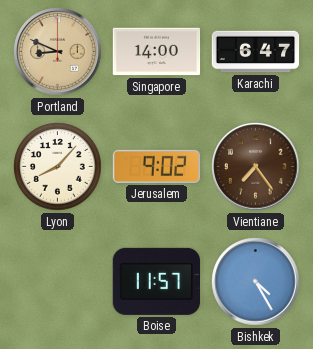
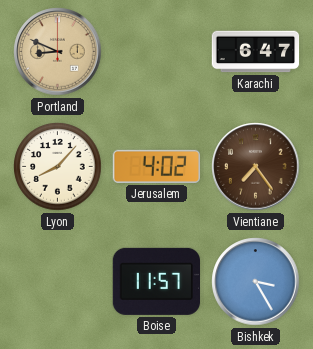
Singapore: 14:00 -> none
Jerusalem: 9:02 -> 4:02
Bishkek: 4:25 -> 3:25
